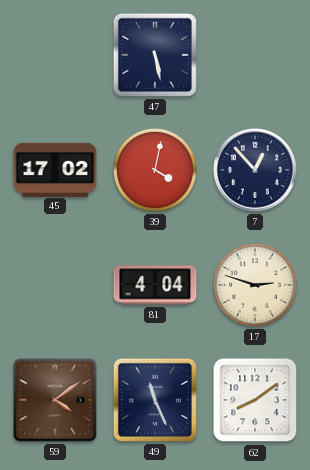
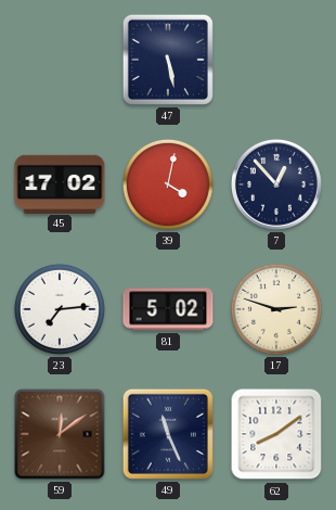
23: none -> 7:14
81: 4:04 -> 5:02
59: 4:09 -> 12:09
